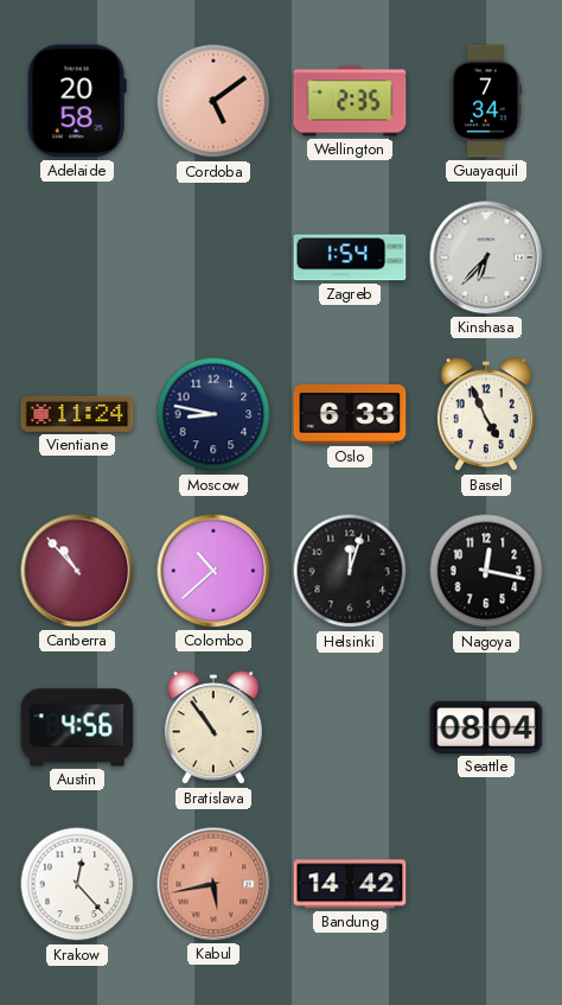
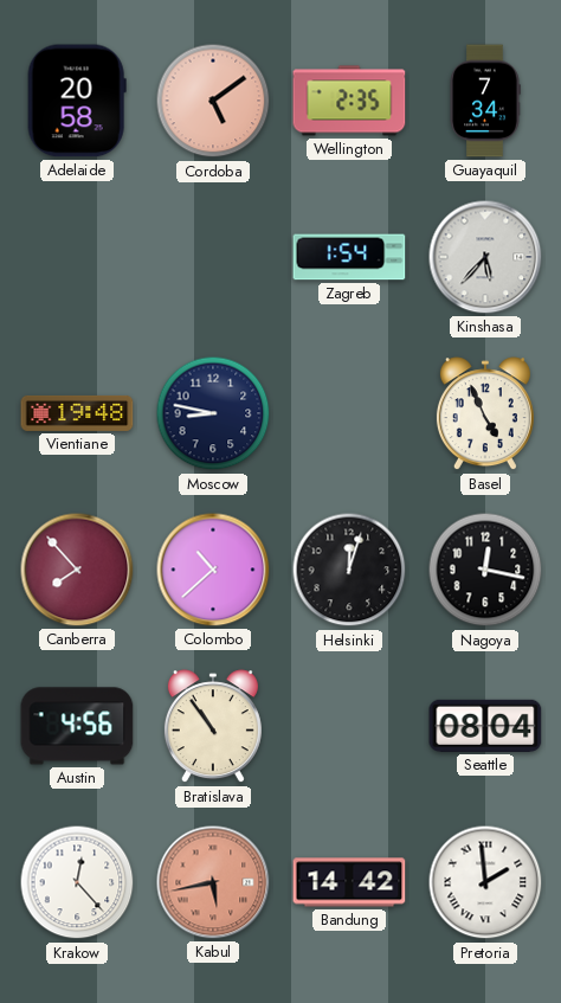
Kinshasa: 6:37 -> 5:37
Vientiane: 11:24 -> 19:48
Oslo: 6:33 -> none
Canberra: 10:53 -> 7:53
Pretoria: none -> 1:59
